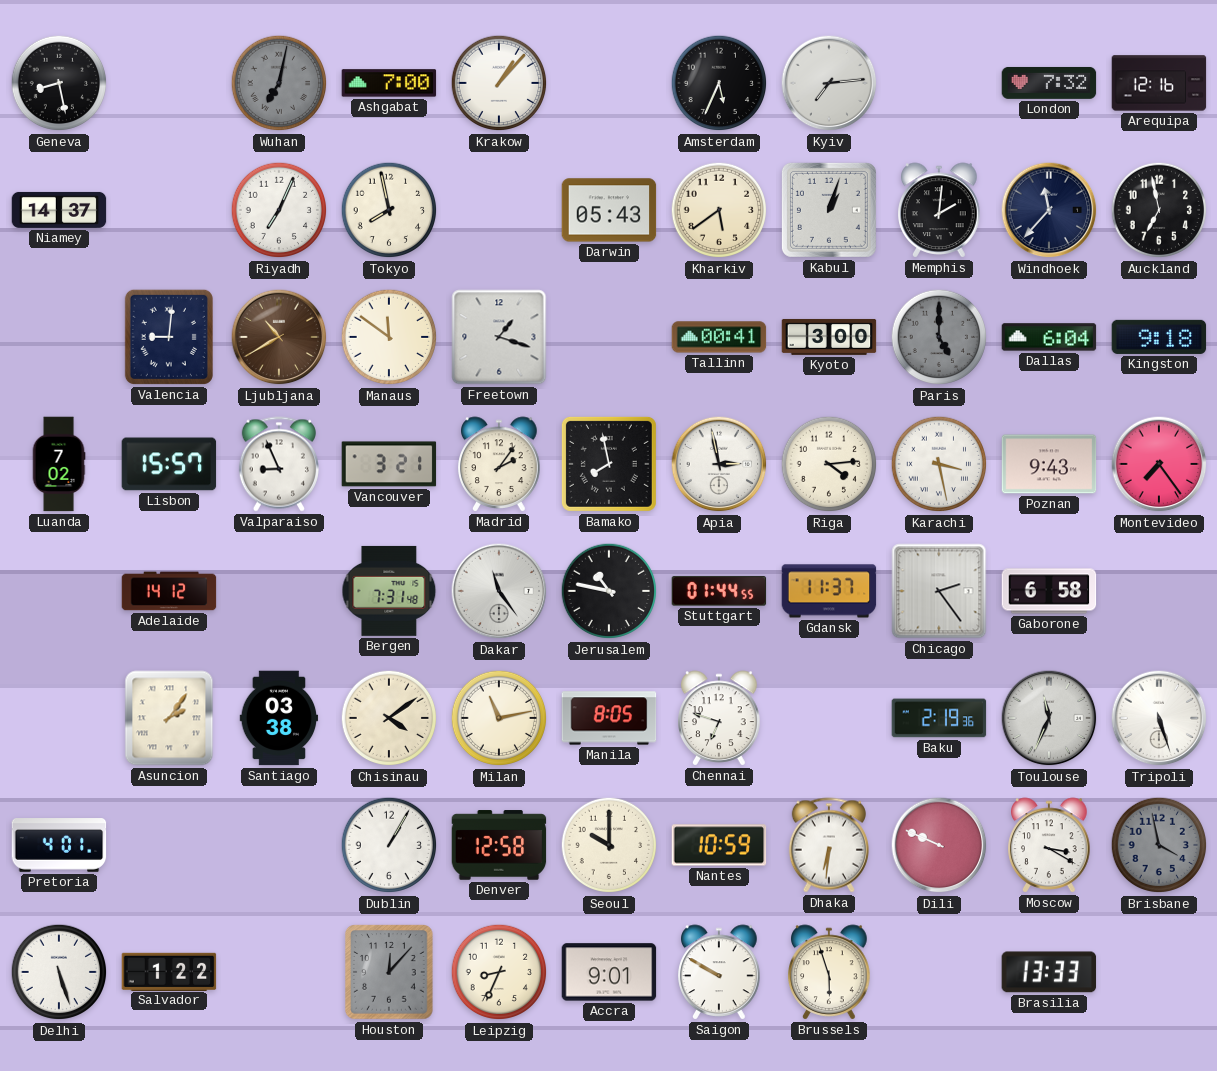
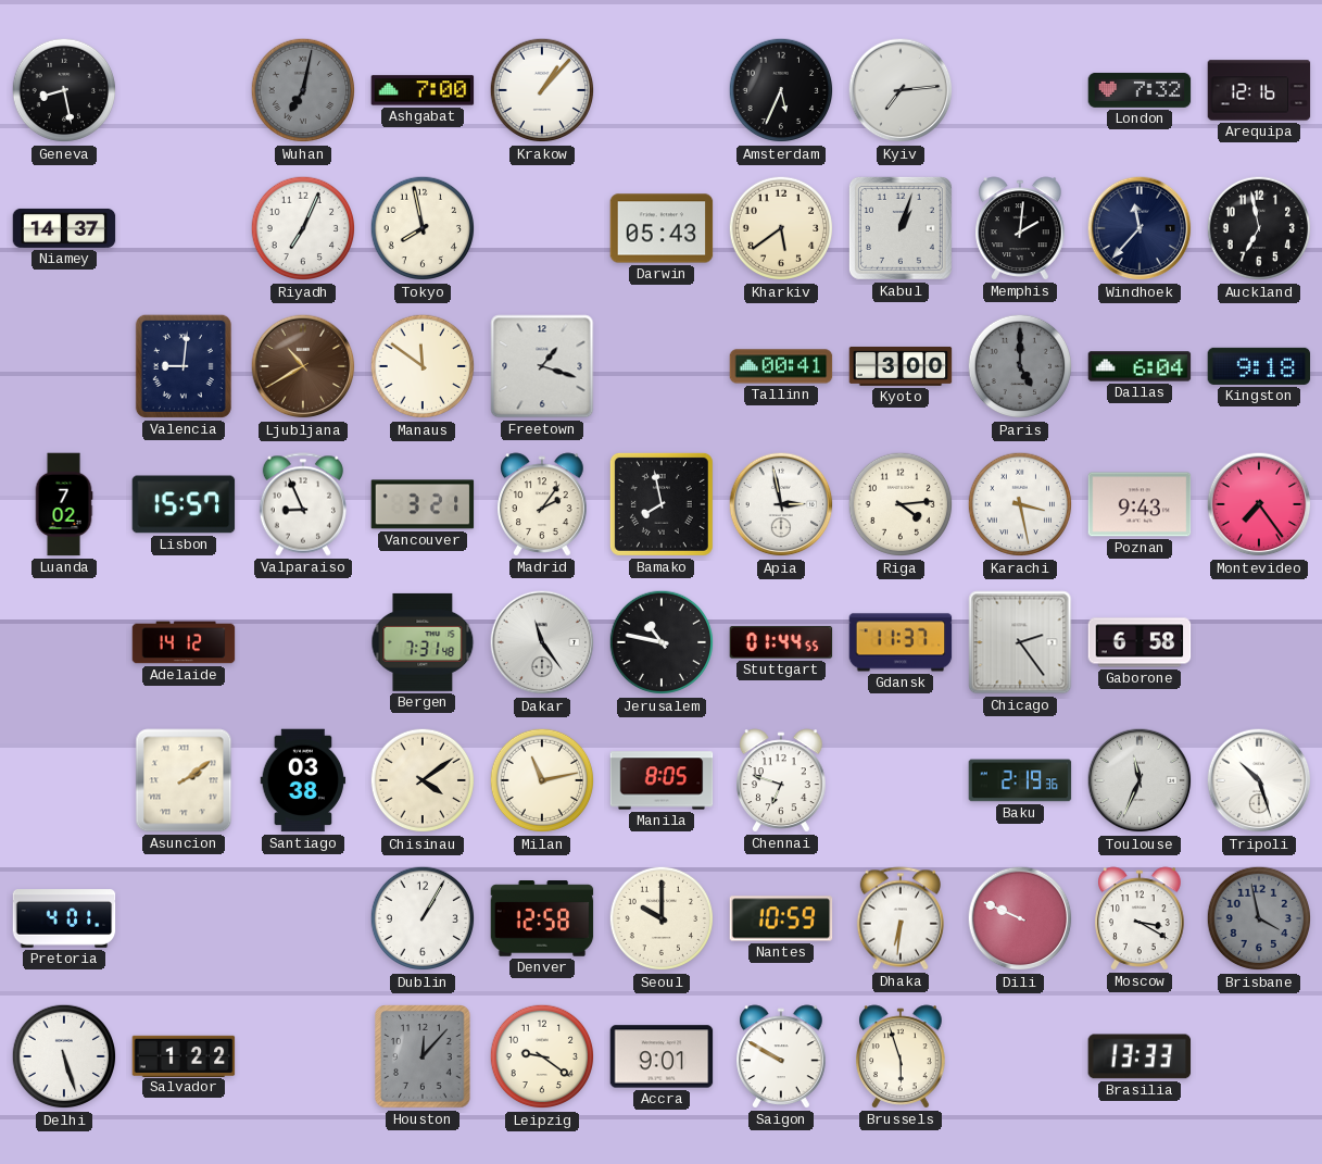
Asuncion: 2:06 -> 2:09
Tripoli: 5:27 -> 10:27
Leipzig: 8:34 -> 9:21
